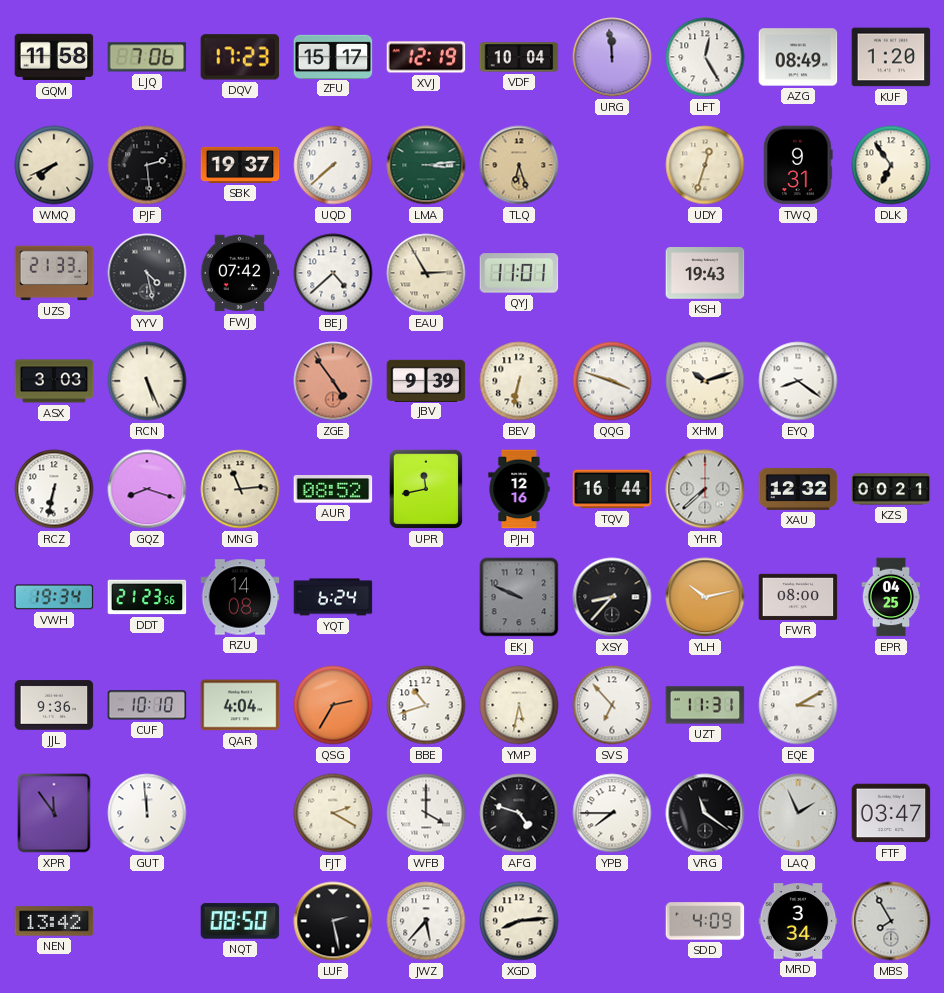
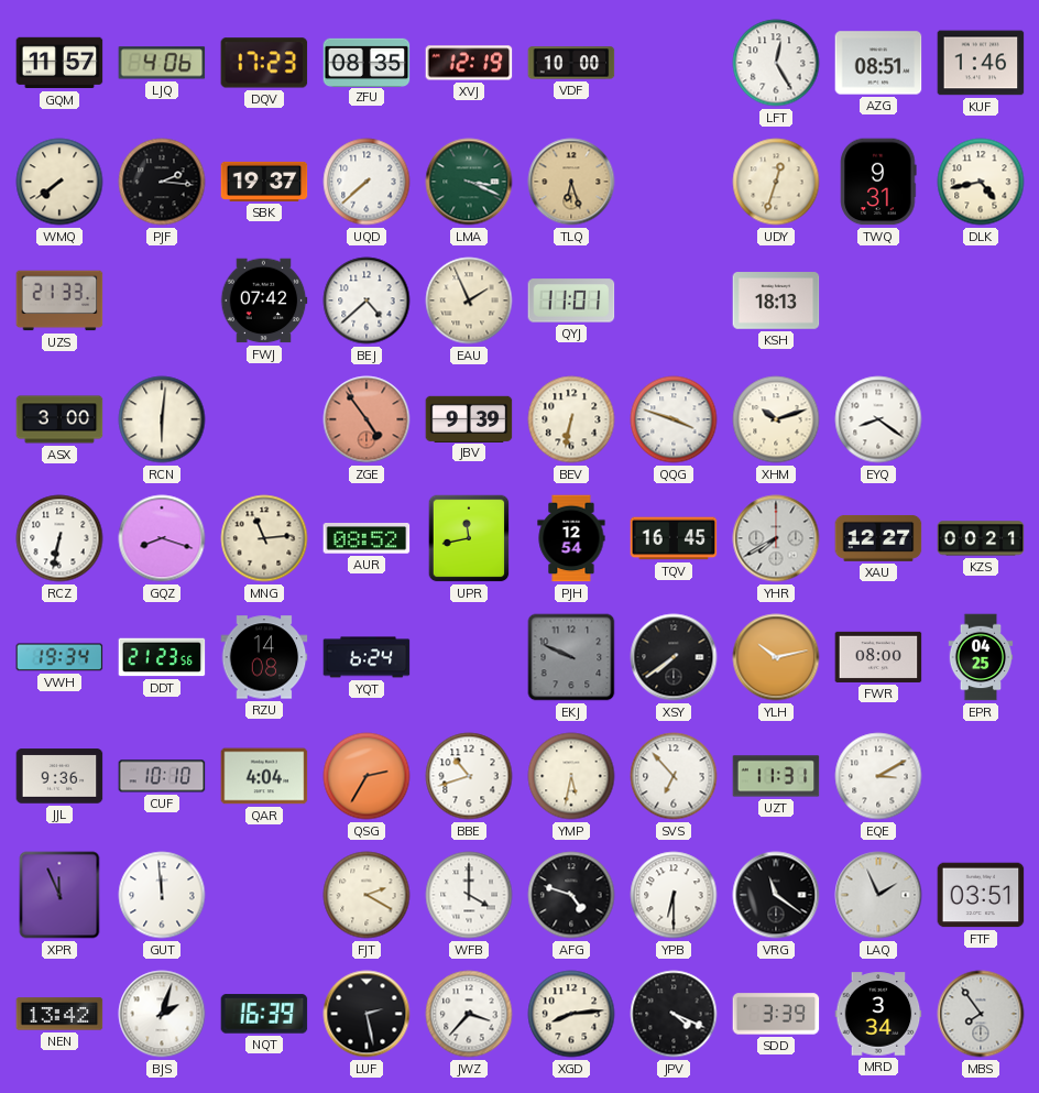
GQM: 11:58 -> 11:57
LJQ: 7:06 -> 4:06
ZFU: 15:17 -> 08:35
VDF: 10:04 -> 10:00
URG: 11:59 -> none
AZG: 08:49 -> 08:51
KUF: 1:20 -> 1:46
WMQ: 7:41 -> 7:39
PJF: 2:29 -> 2:16
LMA: 3:14 -> 3:19
DLK: 6:54 -> 4:43
YYV: 4:28 -> none
EAU: 2:55 -> 1:56
KSH: 19:43 -> 18:13
ASX: 3:03 -> 3:00
RCN: 5:26 -> 6:01
PJH: 12:16 -> 12:54
TQV: 16:44 -> 16:45
YHR: 7:38 -> 7:40
XAU: 12:32 -> 12:27
XSY: 8:37 -> 7:39
XPR: 11:54 -> 11:56
YPB: 7:45 -> 6:30
FTF: 03:47 -> 03:51
BJS: none -> 2:03
NQT: 08:50 -> 16:39
JWZ: 5:37 -> 3:37
JPV: none -> 4:19
SDD: 4:09 -> 3:39
MBS: 7:55 -> 7:54
